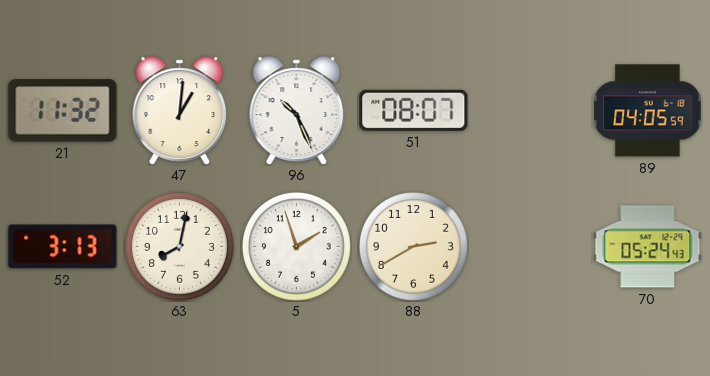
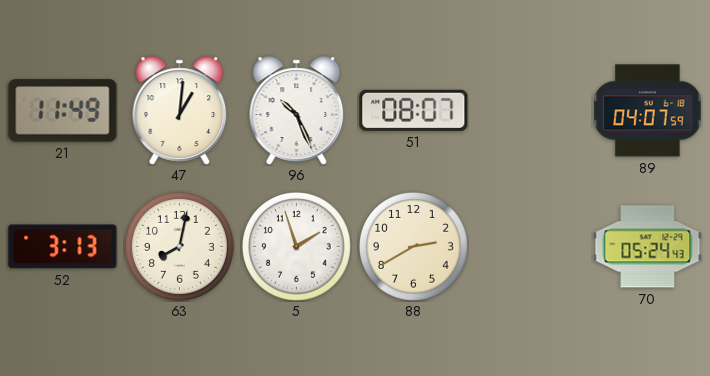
21: 11:32 -> 11:49
89: 04:05 -> 04:07
